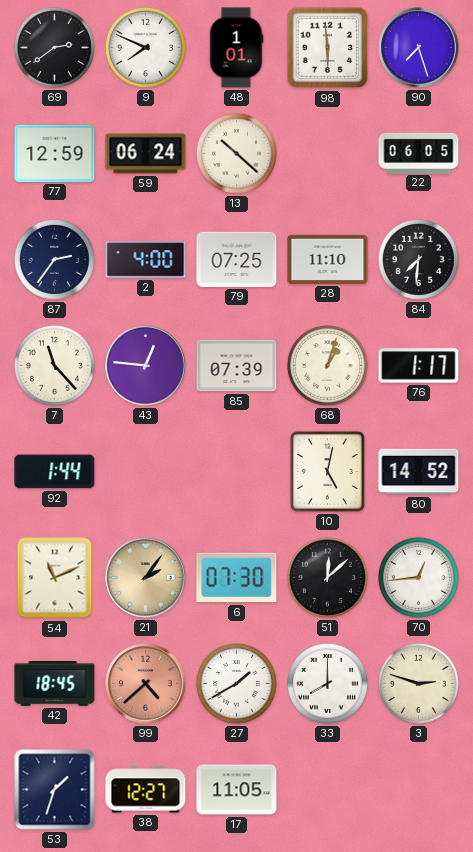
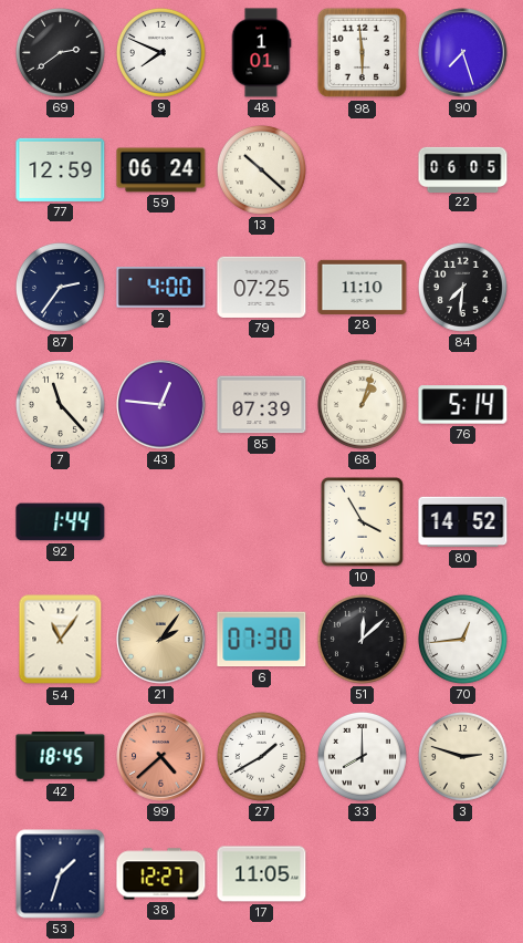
76: 1:17 -> 5:14
10: 5:02 -> 3:55
54: 11:11 -> 11:06
